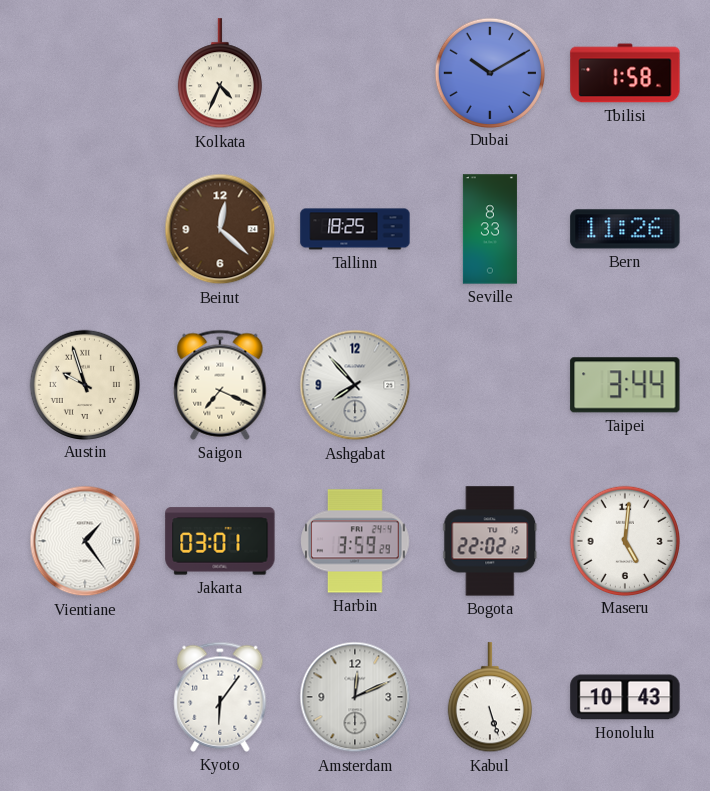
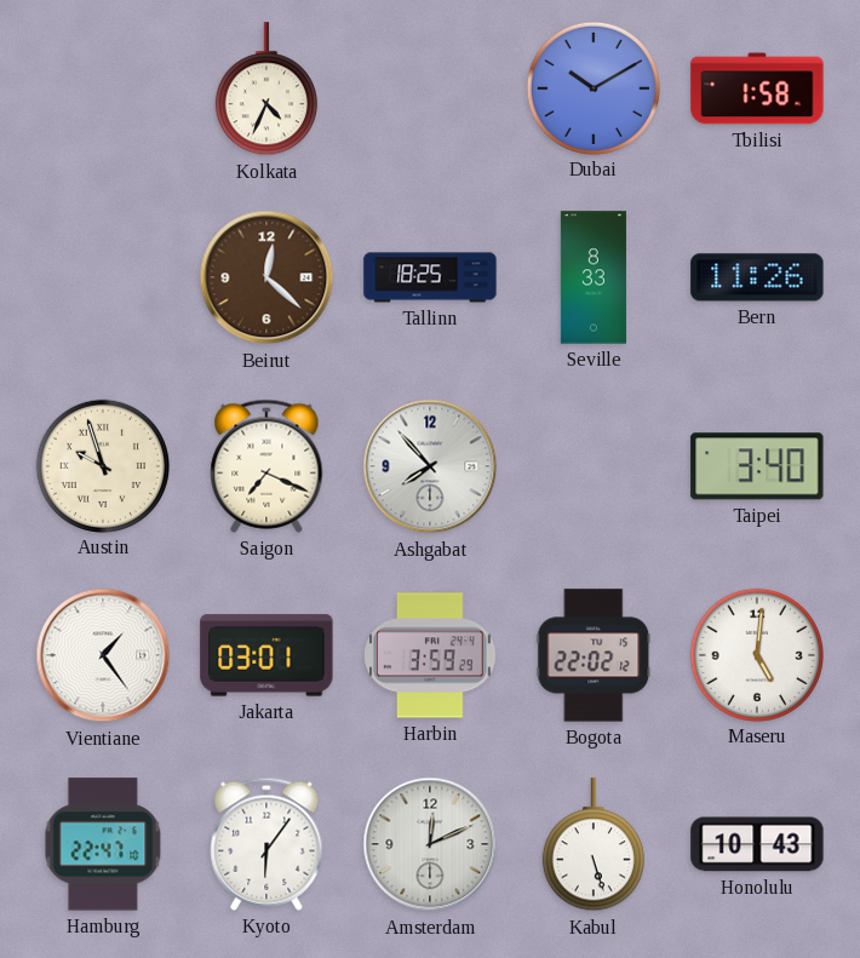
Taipei: 3:44 -> 3:40
Hamburg: none -> 22:47
